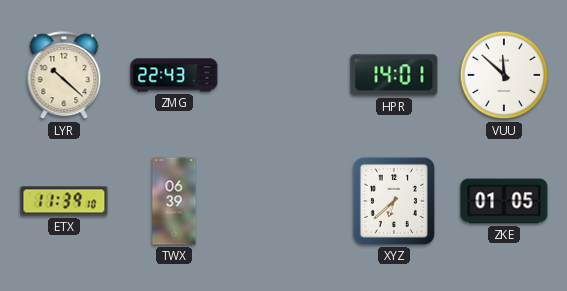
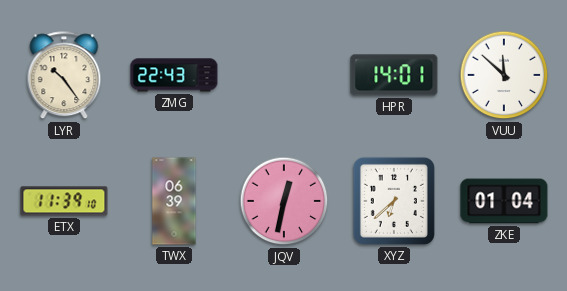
LYR: 10:22 -> 10:24
JQV: none -> 12:32
ZKE: 01:05 -> 01:04
